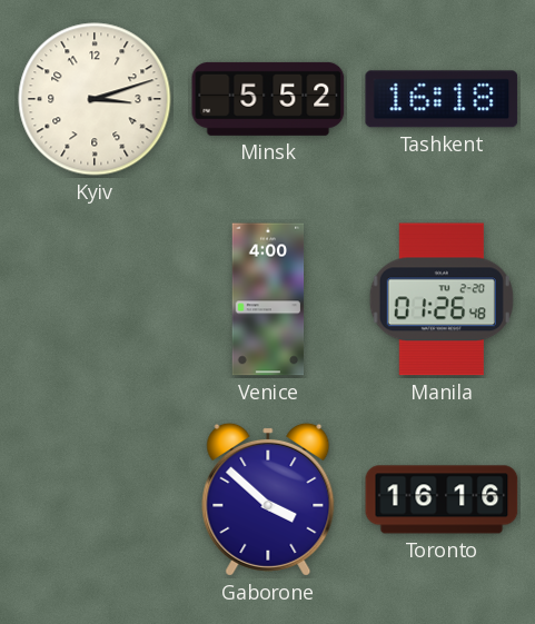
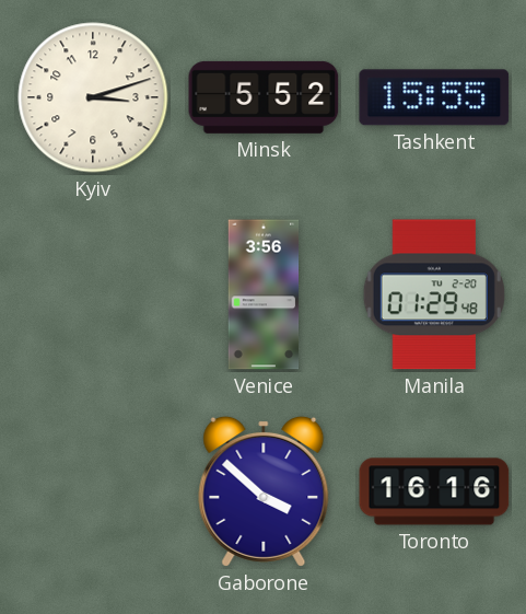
Tashkent: 16:18 -> 15:55
Venice: 4:00 -> 3:56
Manila: 01:26 -> 01:29
